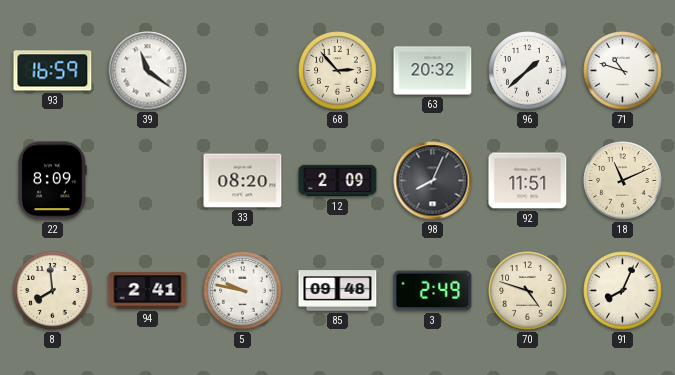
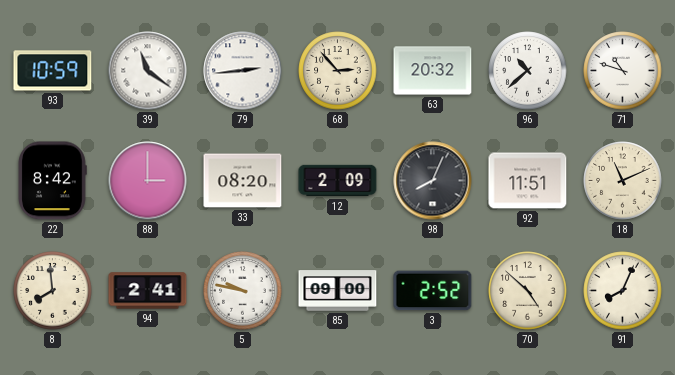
93: 16:59 -> 10:59
79: none -> 2:44
96: 1:38 -> 10:38
22: 8:09 -> 8:42
88: none -> 3:00
85: 09:48 -> 09:00
3: 2:49 -> 2:52
70: 4:48 -> 4:52
